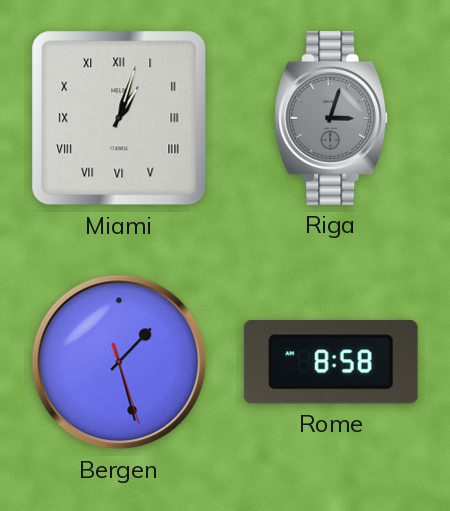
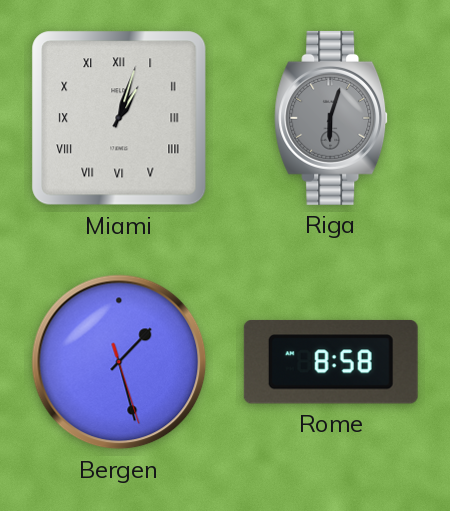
Riga: 3:03 -> 6:03
